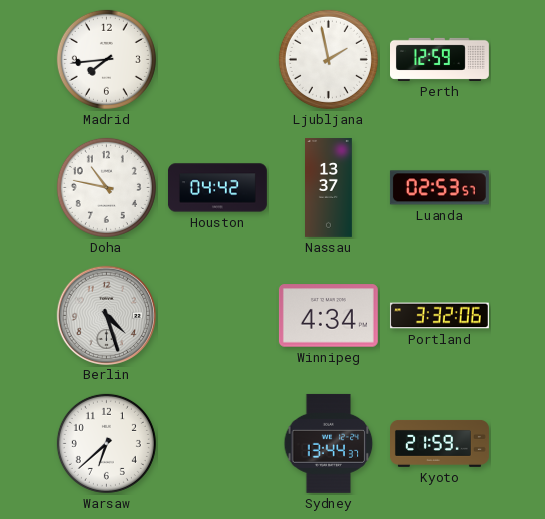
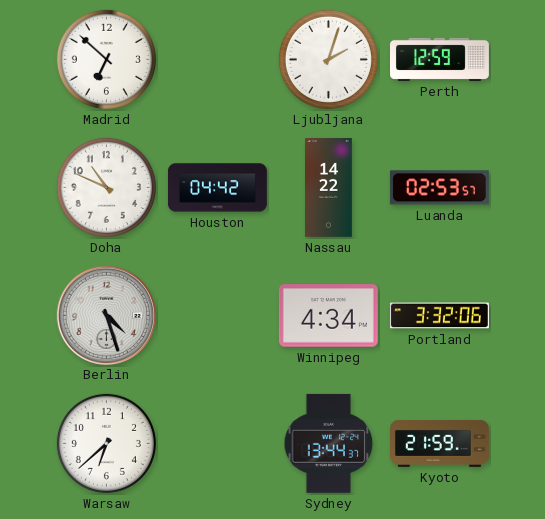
Madrid: 7:44 -> 6:52
Ljubljana: 1:58 -> 2:03
Doha: 10:47 -> 10:49
Nassau: 13:37 -> 14:22
